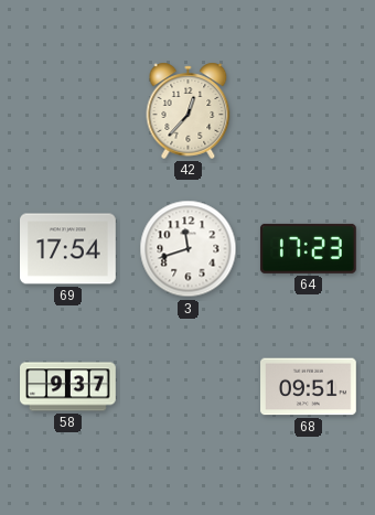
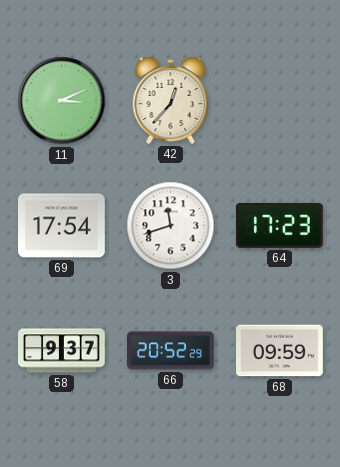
11: none -> 3:11
66: none -> 20:52
68: 09:51 -> 09:59
